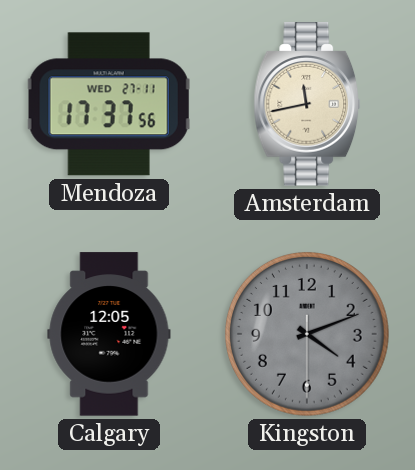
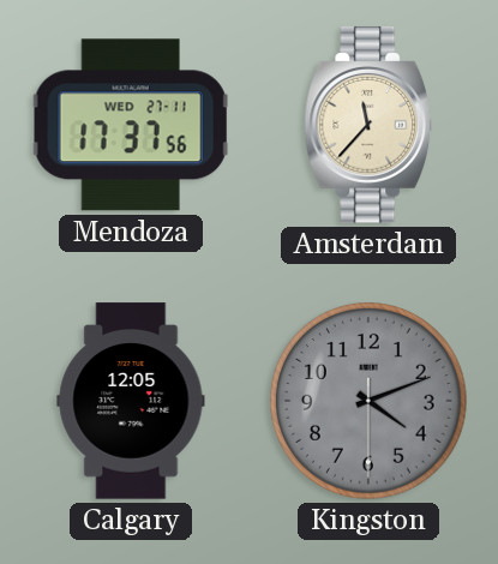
Amsterdam: 11:43 -> 11:37
